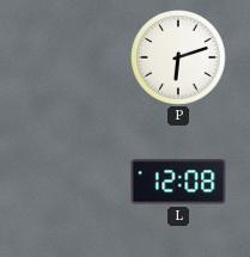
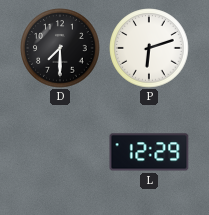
D: none -> 7:30
L: 12:08 -> 12:29
